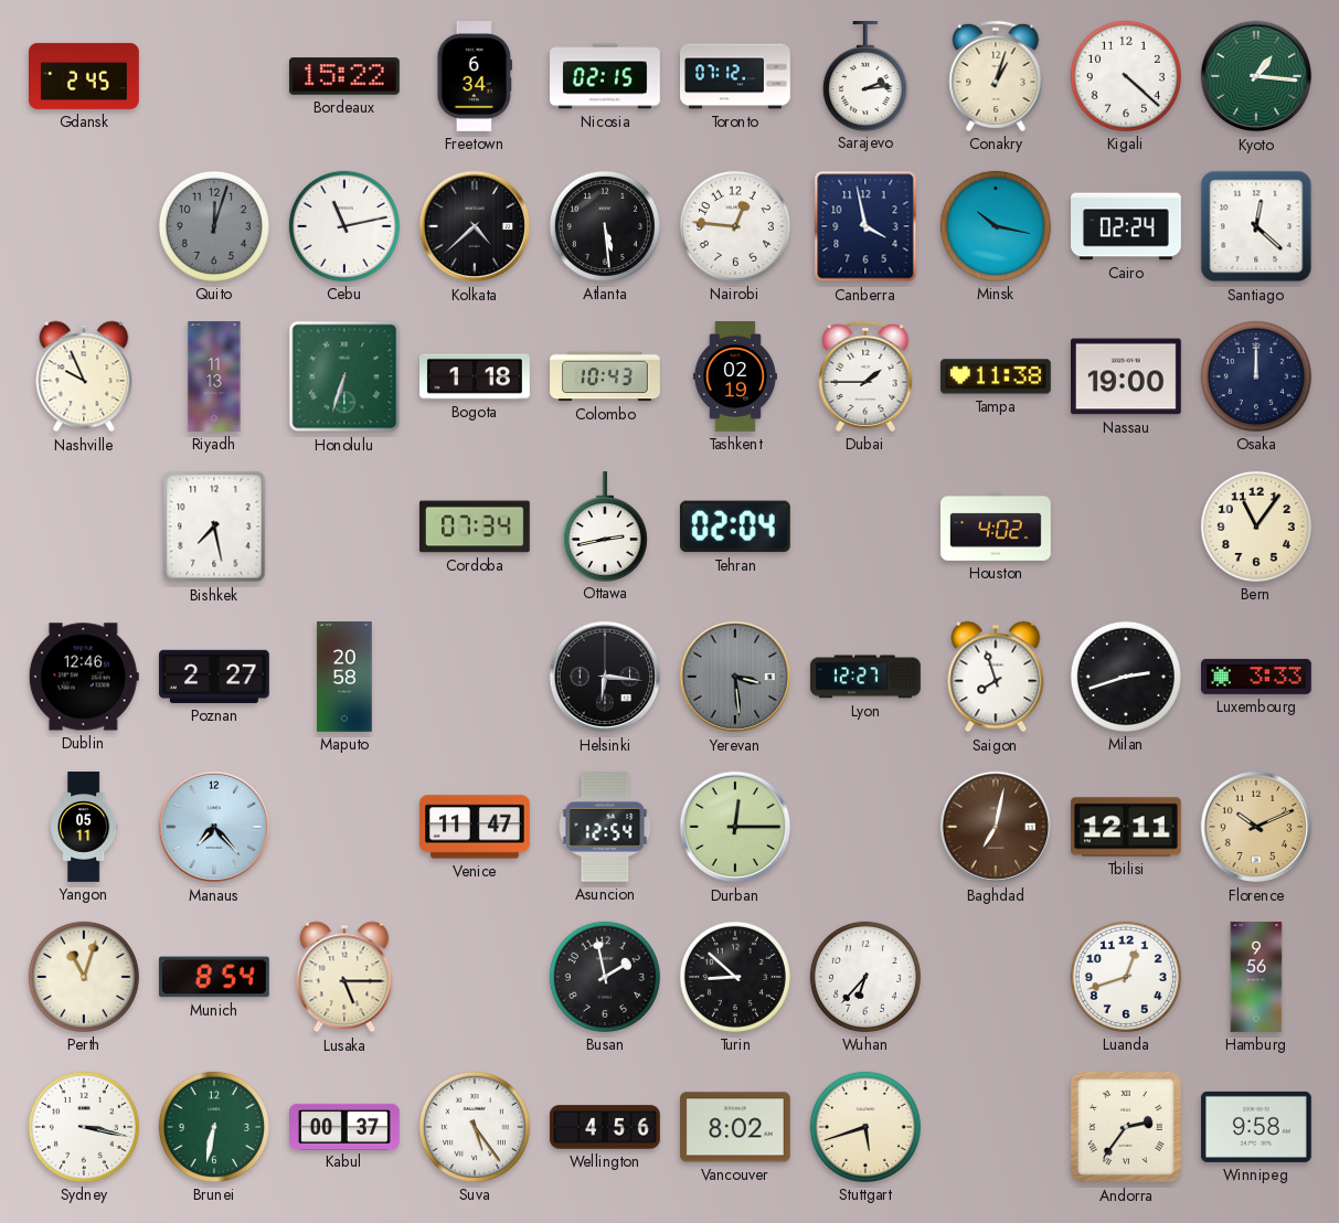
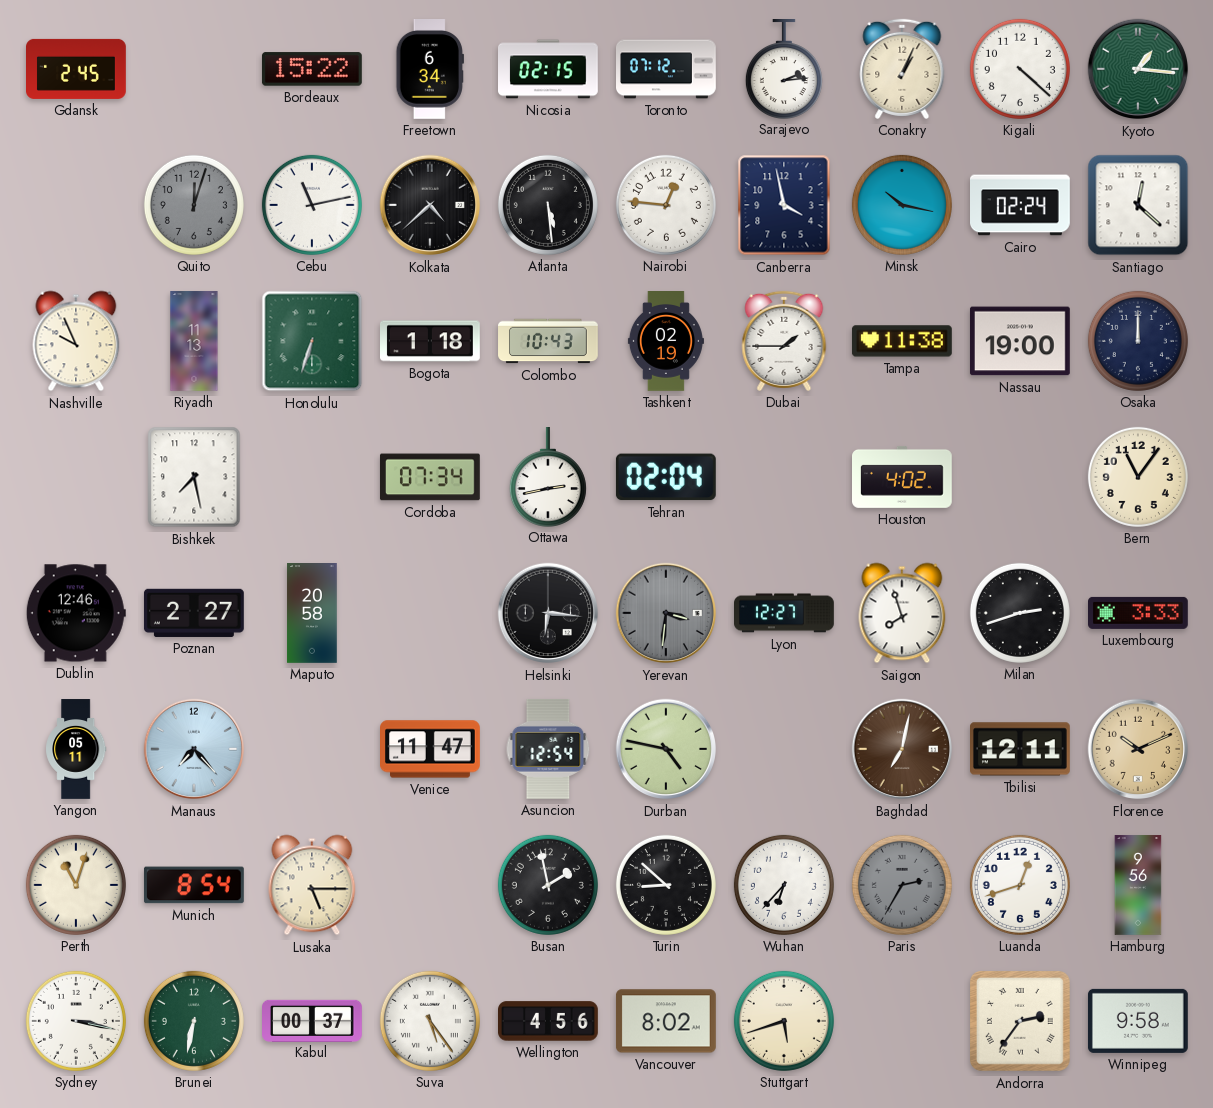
Conakry: 1:03 -> 1:04
Yerevan: 3:29 -> 3:31
Durban: 12:15 -> 4:47
Paris: none -> 2:35
